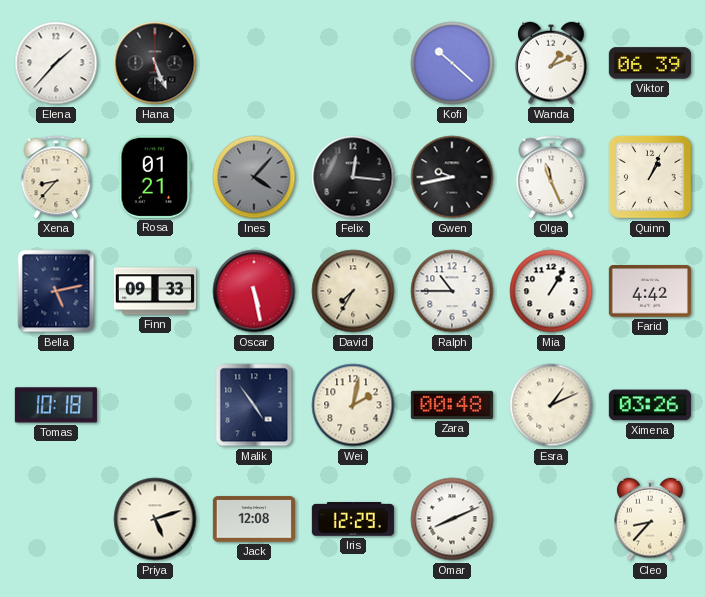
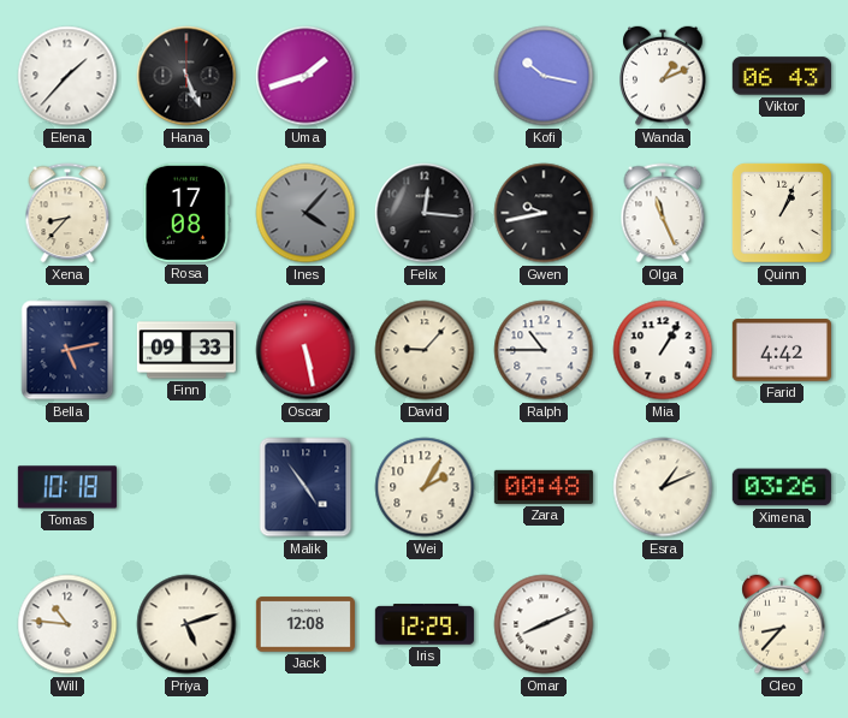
Uma: none -> 1:42
Kofi: 10:22 -> 10:17
Viktor: 06:39 -> 06:43
Rosa: 01:21 -> 17:08
David: 7:35 -> 9:07
Wei: 2:02 -> 2:05
Will: none -> 10:46
